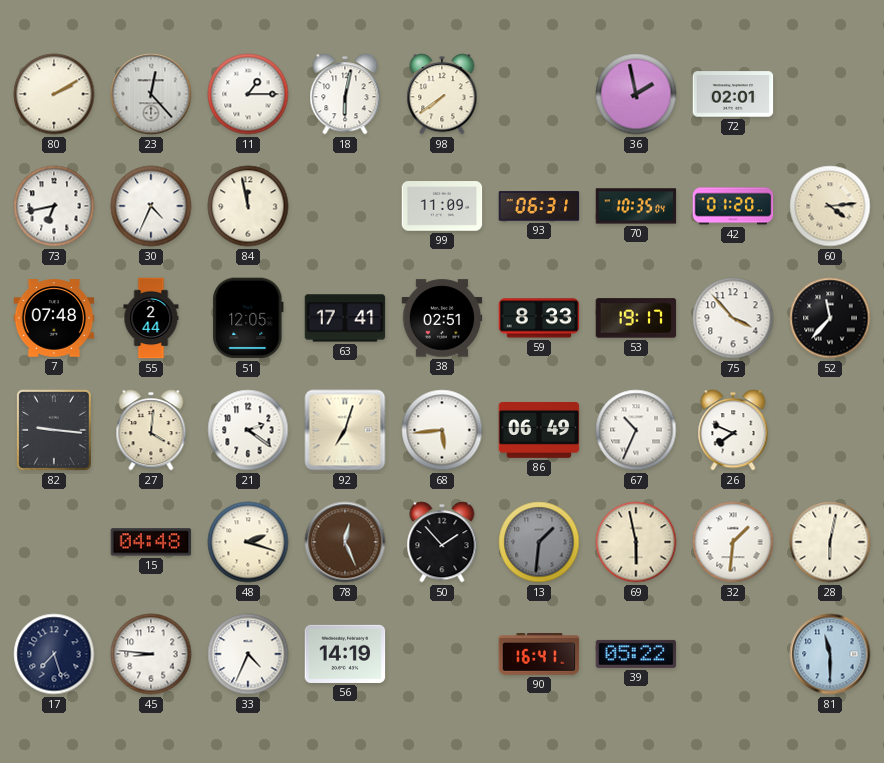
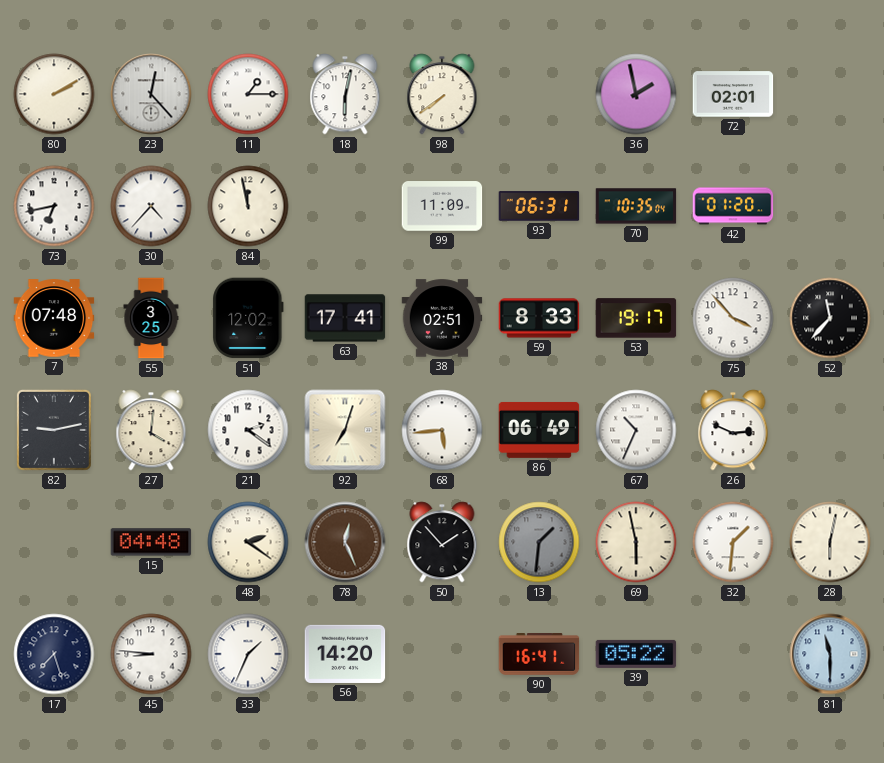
30: 4:34 -> 4:37
60: 4:14 -> none
55: 2:44 -> 3:25
51: 12:05 -> 12:02
82: 9:16 -> 9:13
26: 7:49 -> 2:49
48: 2:18 -> 2:21
33: 4:34 -> 1:34
56: 14:19 -> 14:20
